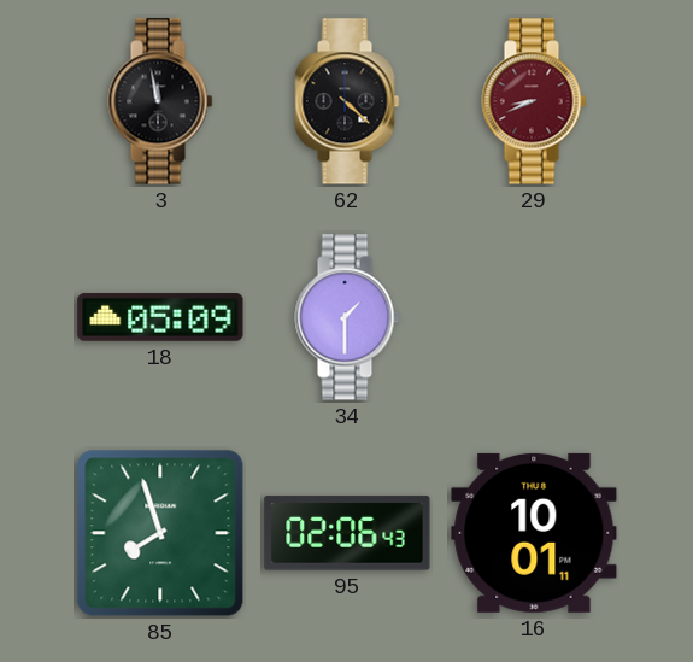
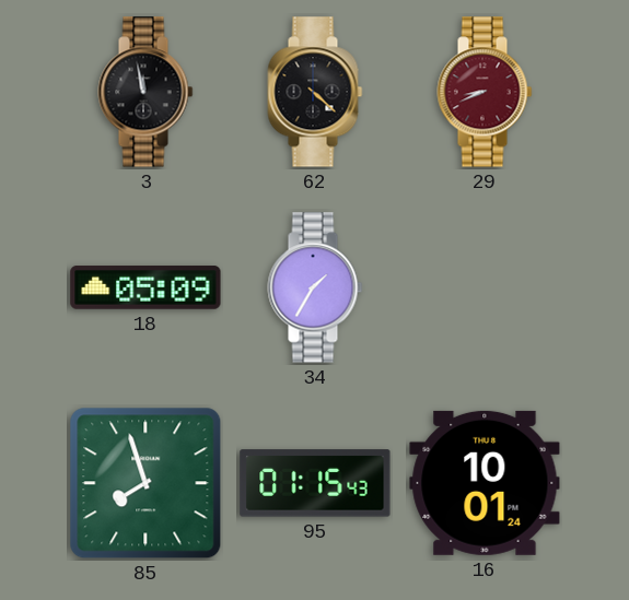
34: 1:30 -> 1:35
95: 02:06 -> 01:15
16: 10:01:11 -> 10:01:24
